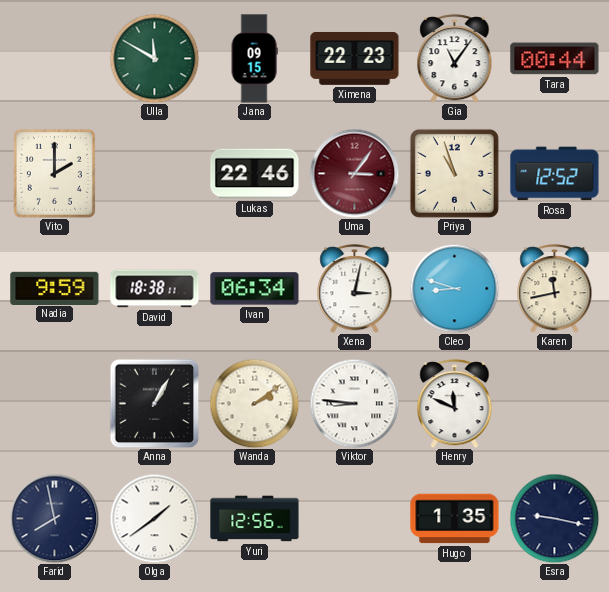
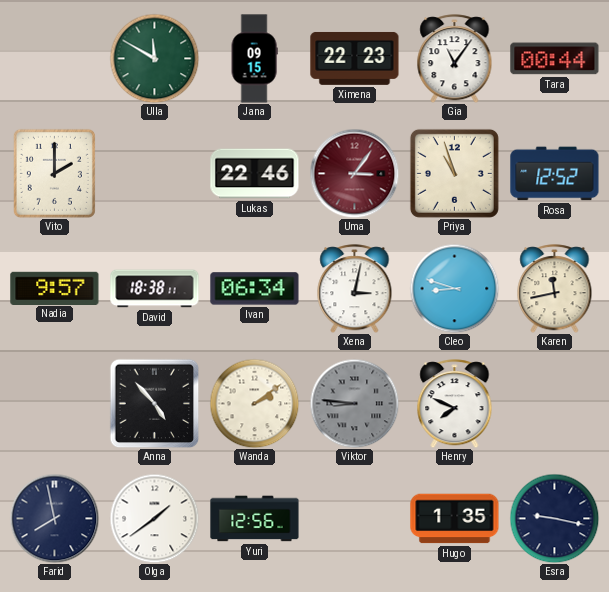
Nadia: 9:59 -> 9:57
Anna: 1:05 -> 4:53
Viktor dial: white -> grey
Henry: 11:49 -> 7:49
